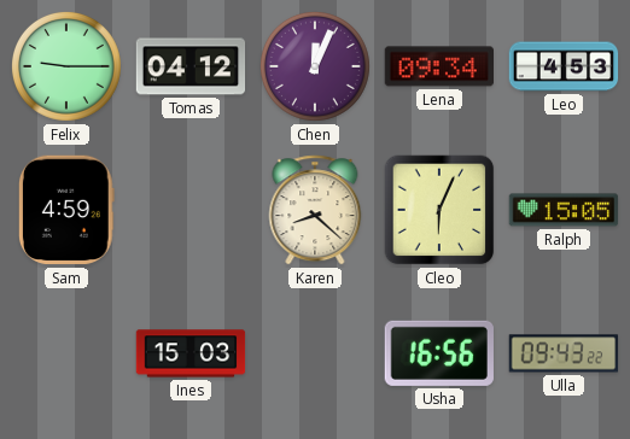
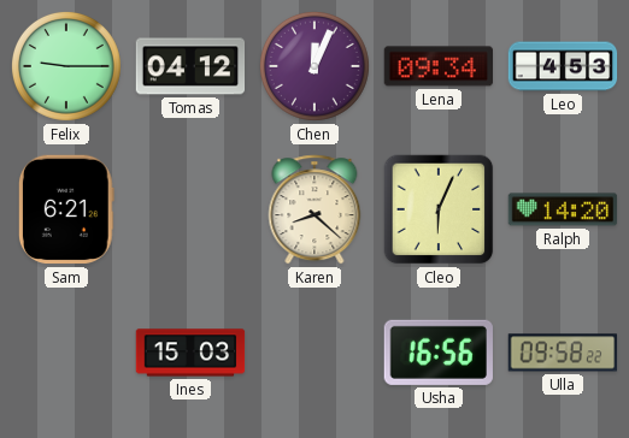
Sam: 4:59 -> 6:21
Ralph: 15:05 -> 14:20
Ulla: 09:43 -> 09:58
